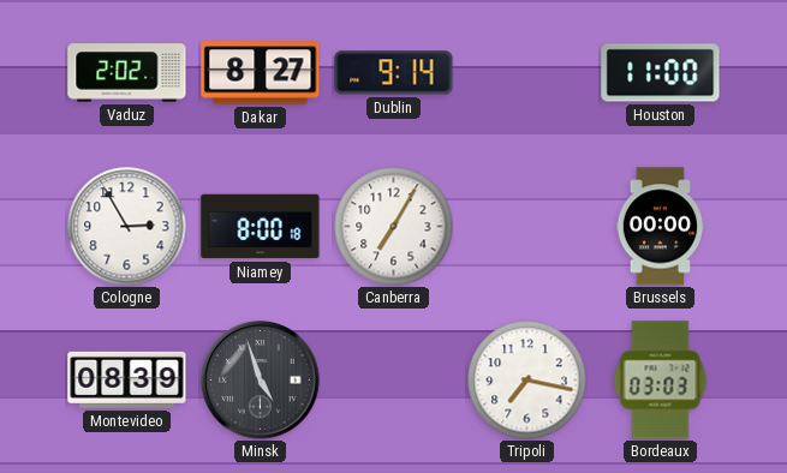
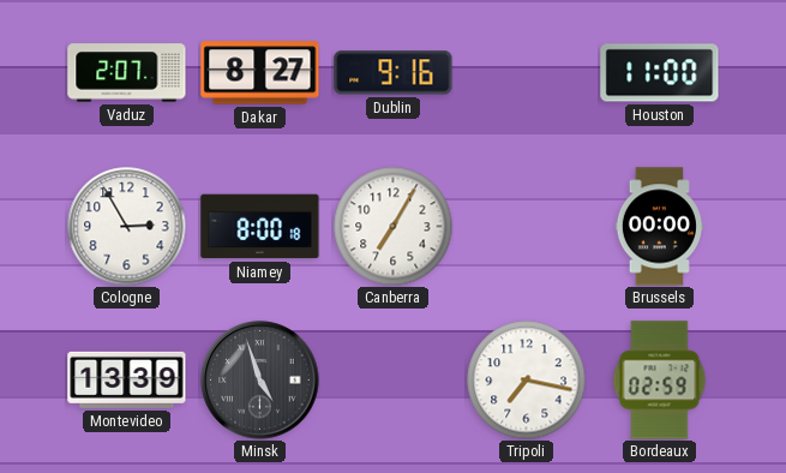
Vaduz: 2:02 -> 2:07
Dublin: 9:14 -> 9:16
Montevideo: 08:39 -> 13:39
Bordeaux: 03:03 -> 02:59
